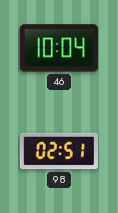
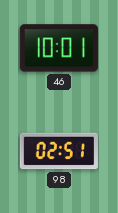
46: 10:04 -> 10:01
